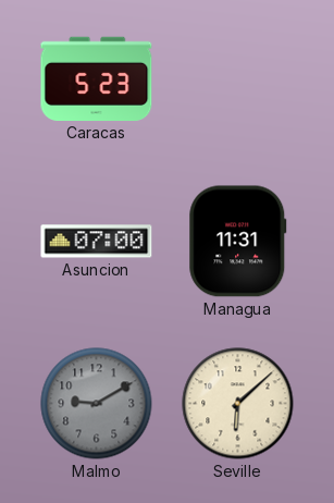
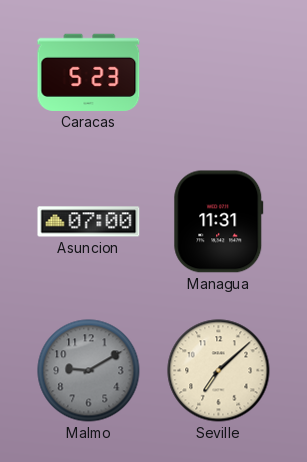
Seville: 6:08 -> 7:08
